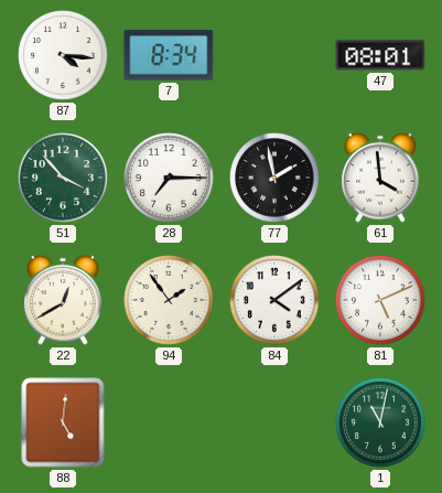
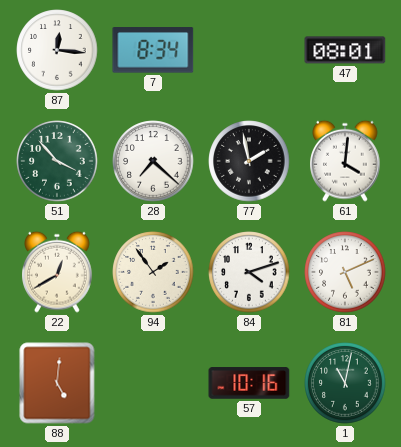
87: 4:16 -> 12:16
28: 7:15 -> 7:22
61: 3:59 -> 4:01
84: 4:09 -> 4:12
57: none -> 10:16
